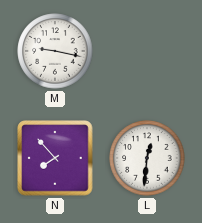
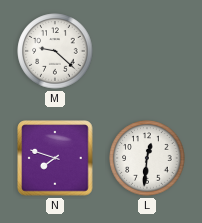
M: 9:17 -> 9:22
N: 7:53 -> 7:48
